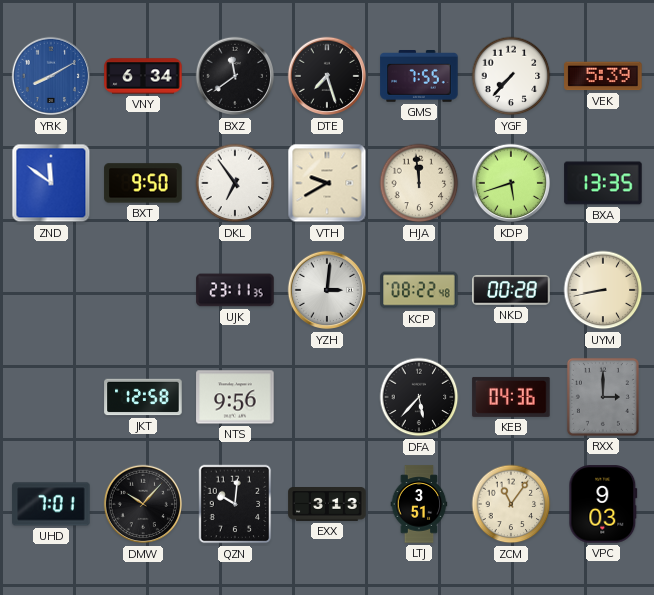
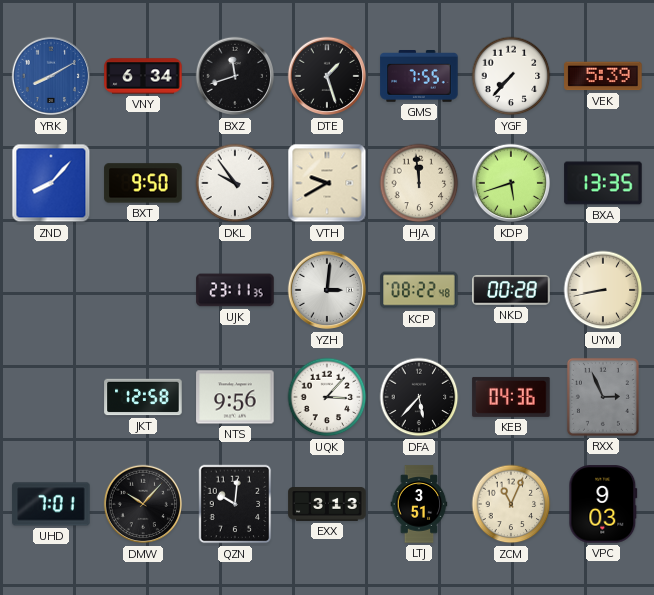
BXZ: 11:39 -> 11:42
DTE: 7:27 -> 1:27
ZND: 11:51 -> 8:07
DKL: 6:54 -> 9:54
UQK: none -> 3:07
RXX: 3:00 -> 2:56
ZCM: 11:06 -> 11:04
